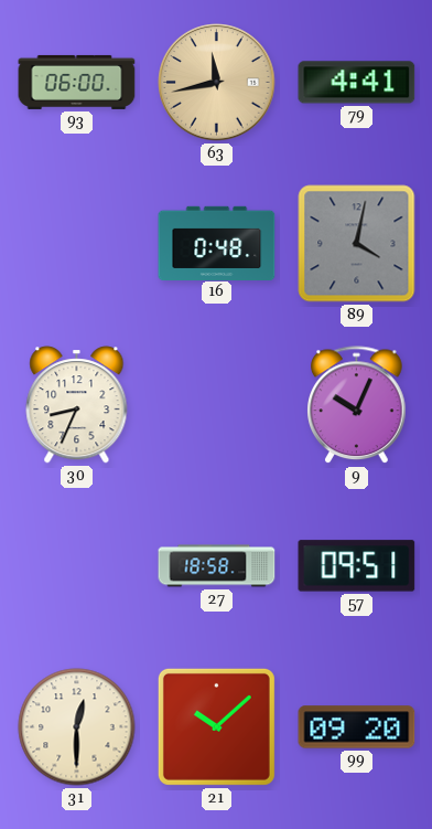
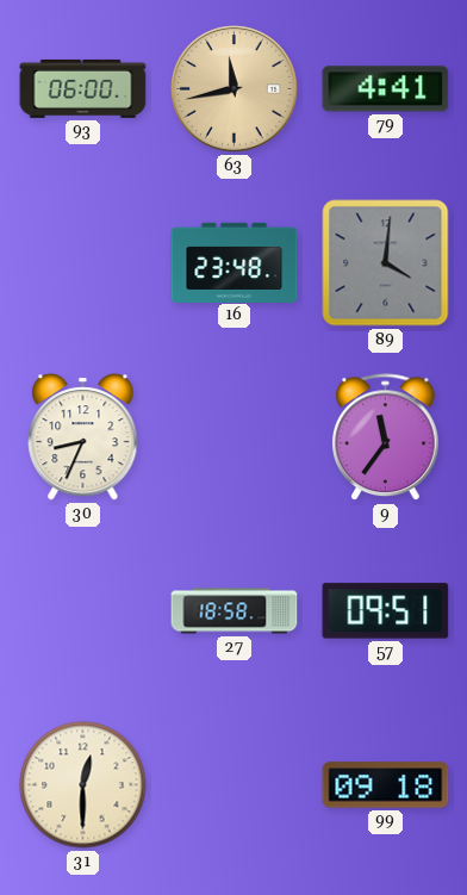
16: 0:48 -> 23:48
89: 4:02 -> 4:01
9: 10:04 -> 11:36
21: 10:08 -> none
99: 09:20 -> 09:18
